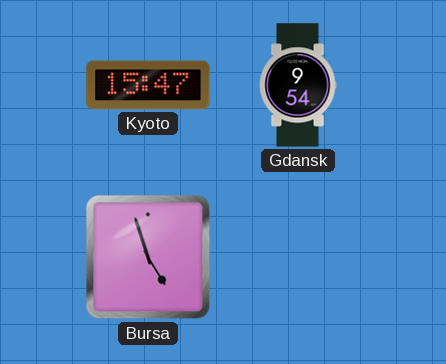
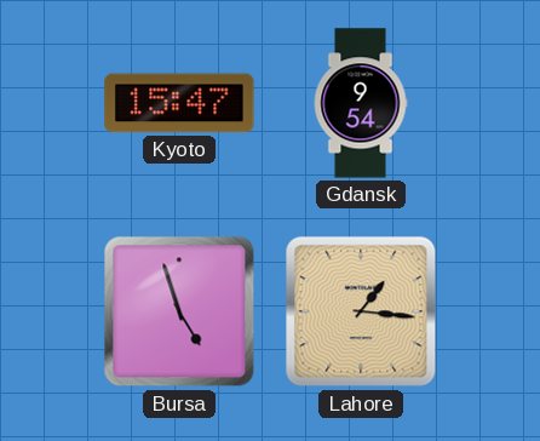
Lahore: none -> 1:16
